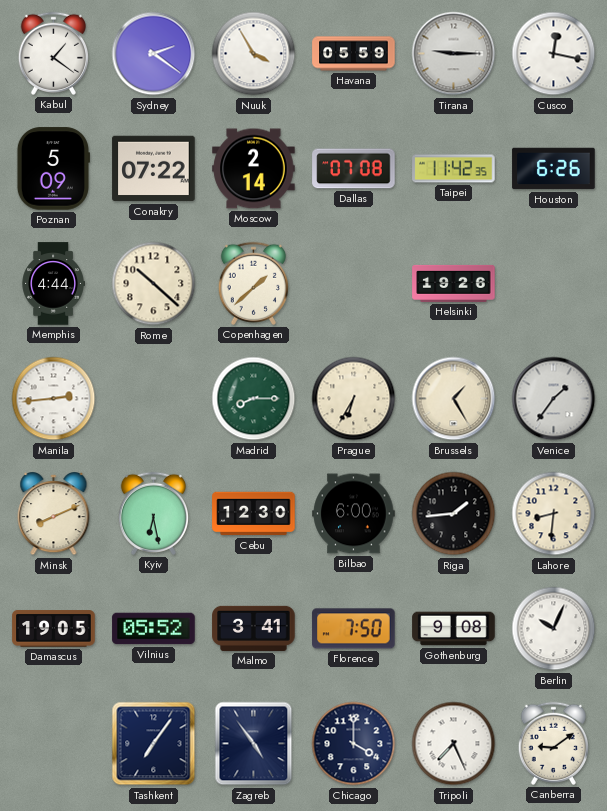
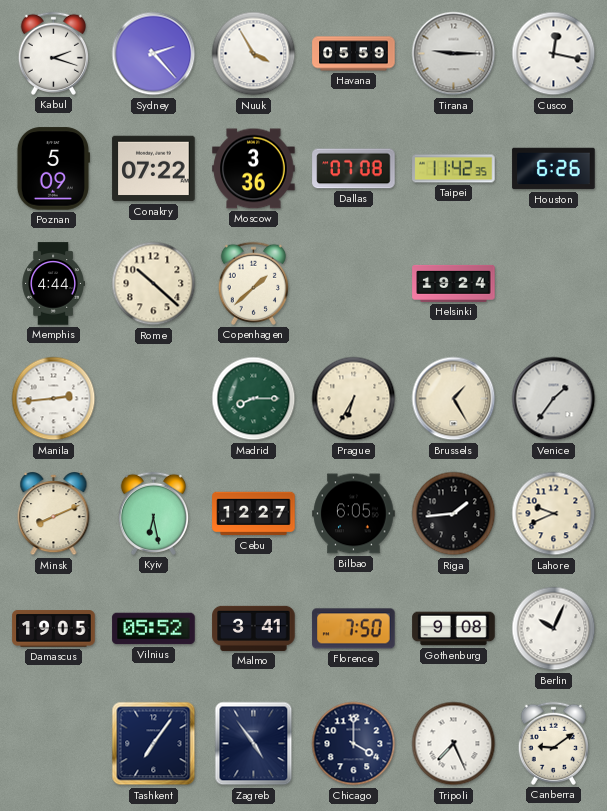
Kabul: 1:21 -> 2:18
Sydney: 2:21 -> 2:23
Moscow: 2:14 -> 3:36
Helsinki: 19:26 -> 19:24
Cebu: 12:30 -> 12:27
Bilbao: 6:00 -> 6:05
Lahore: 8:31 -> 9:41
